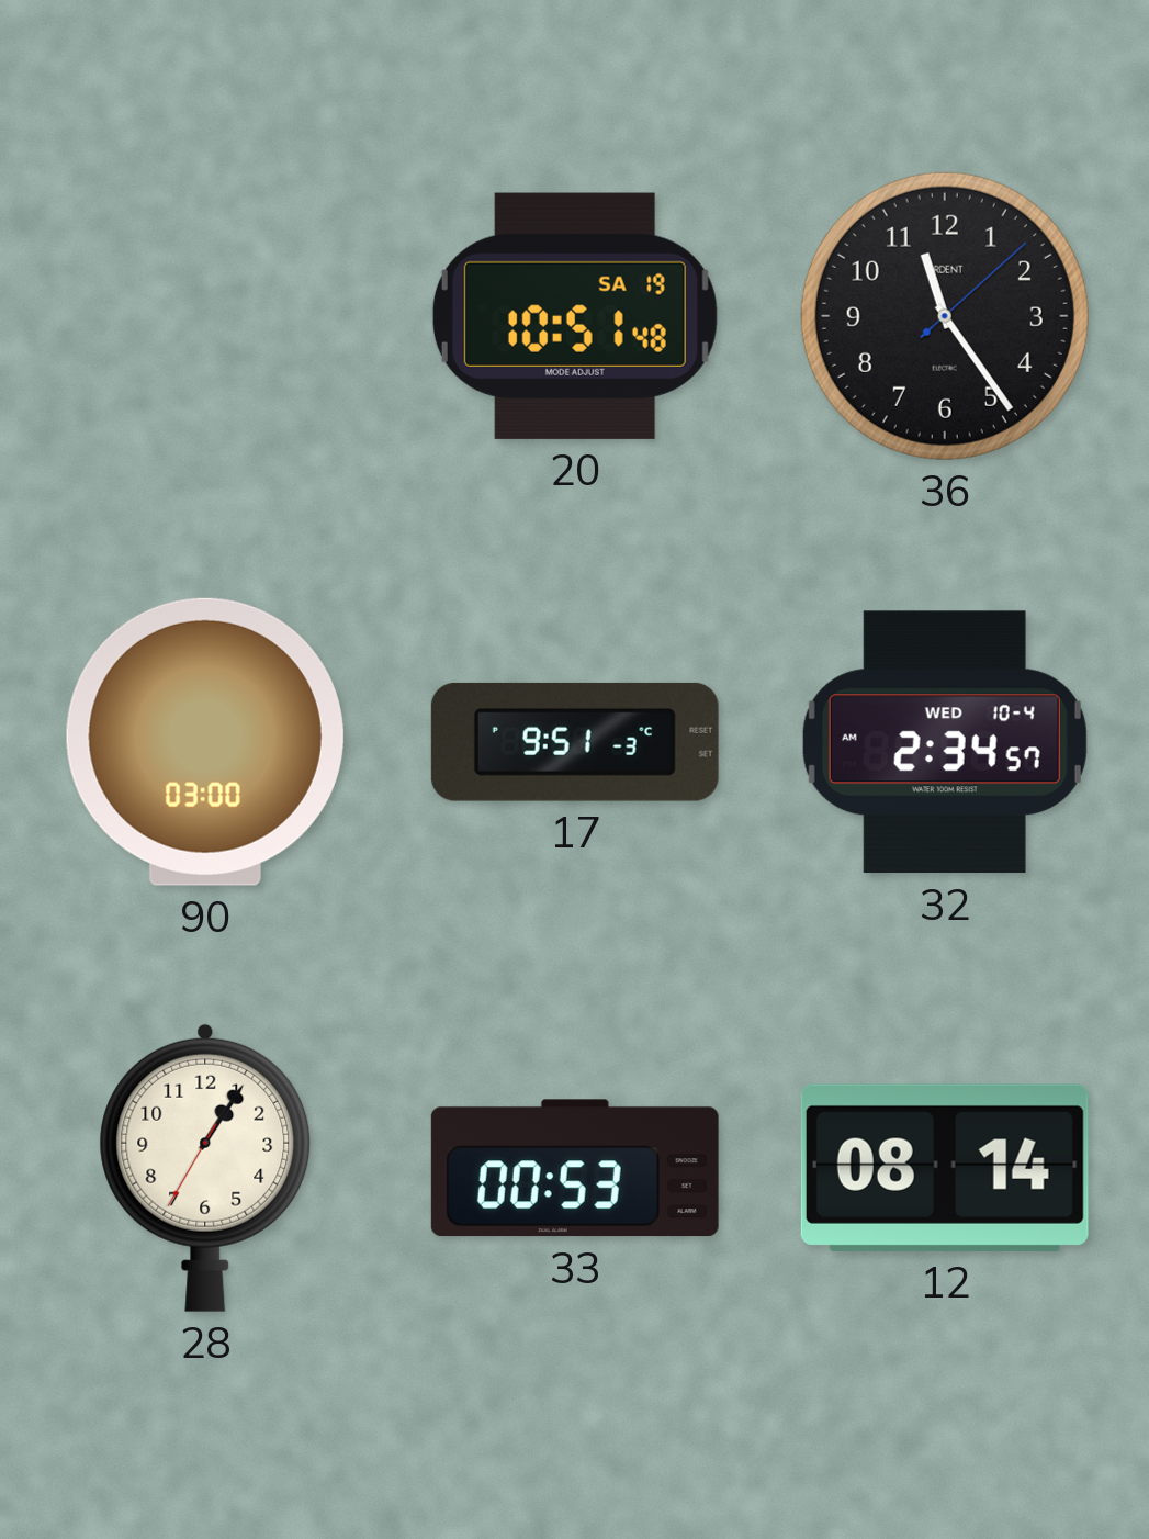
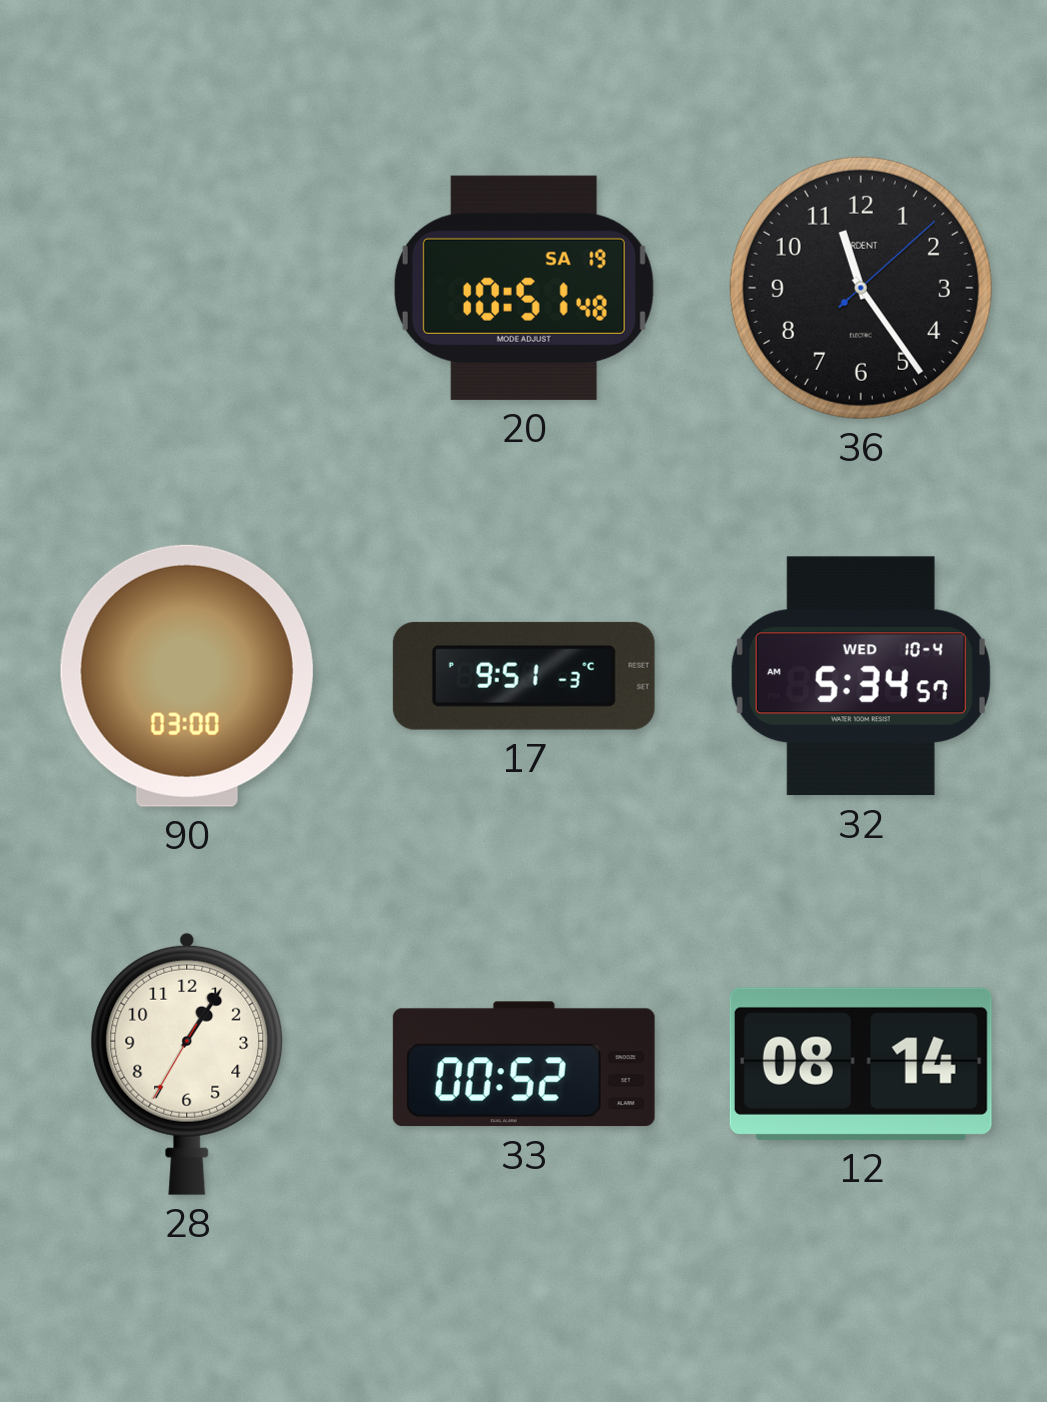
32: 2:34 -> 5:34
33: 00:53 -> 00:52
